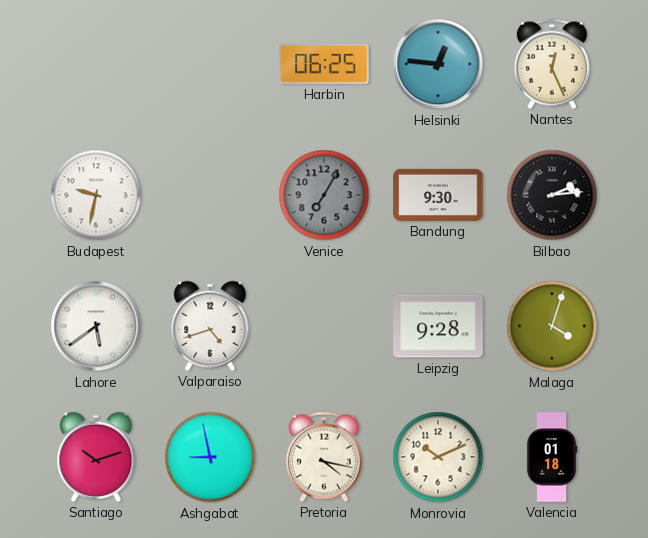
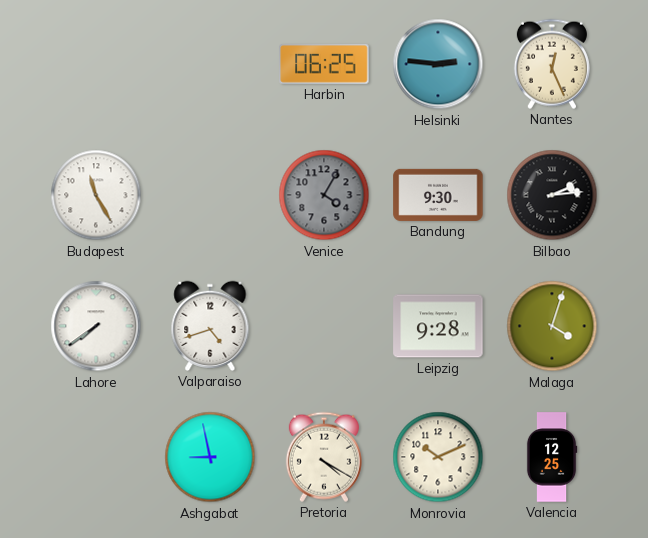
Helsinki: 12:46 -> 2:46
Budapest: 9:32 -> 11:25
Venice: 7:05 -> 4:05
Lahore: 5:39 -> 7:39
Santiago: 10:12 -> none
Pretoria: 4:17 -> 4:20
Valencia: 01:18 -> 12:25
